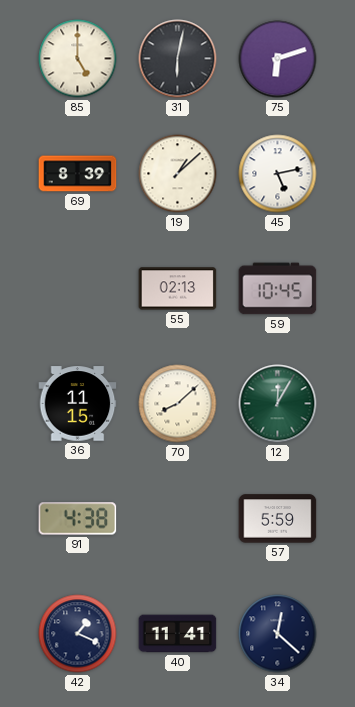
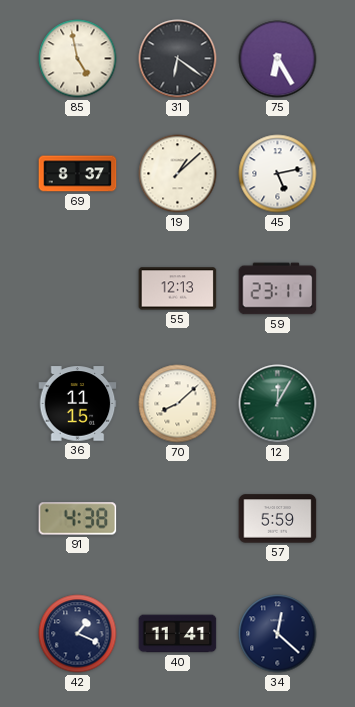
85: 5:00 -> 4:58
31: 6:02 -> 6:21
75: 6:12 -> 6:25
69: 8:39 -> 8:37
55: 02:13 -> 12:13
59: 10:45 -> 23:11
